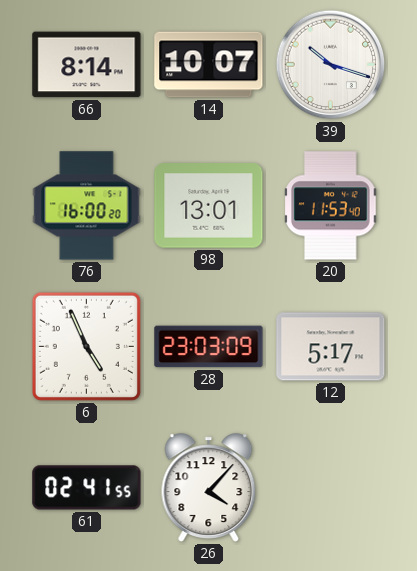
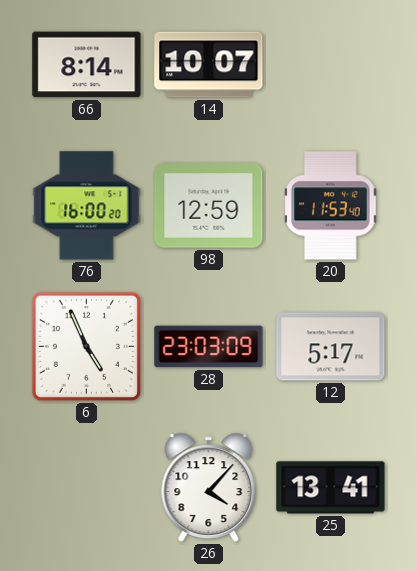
39: 10:18 -> none
98: 13:01 -> 12:59
61: 02:41 -> none
25: none -> 13:41
